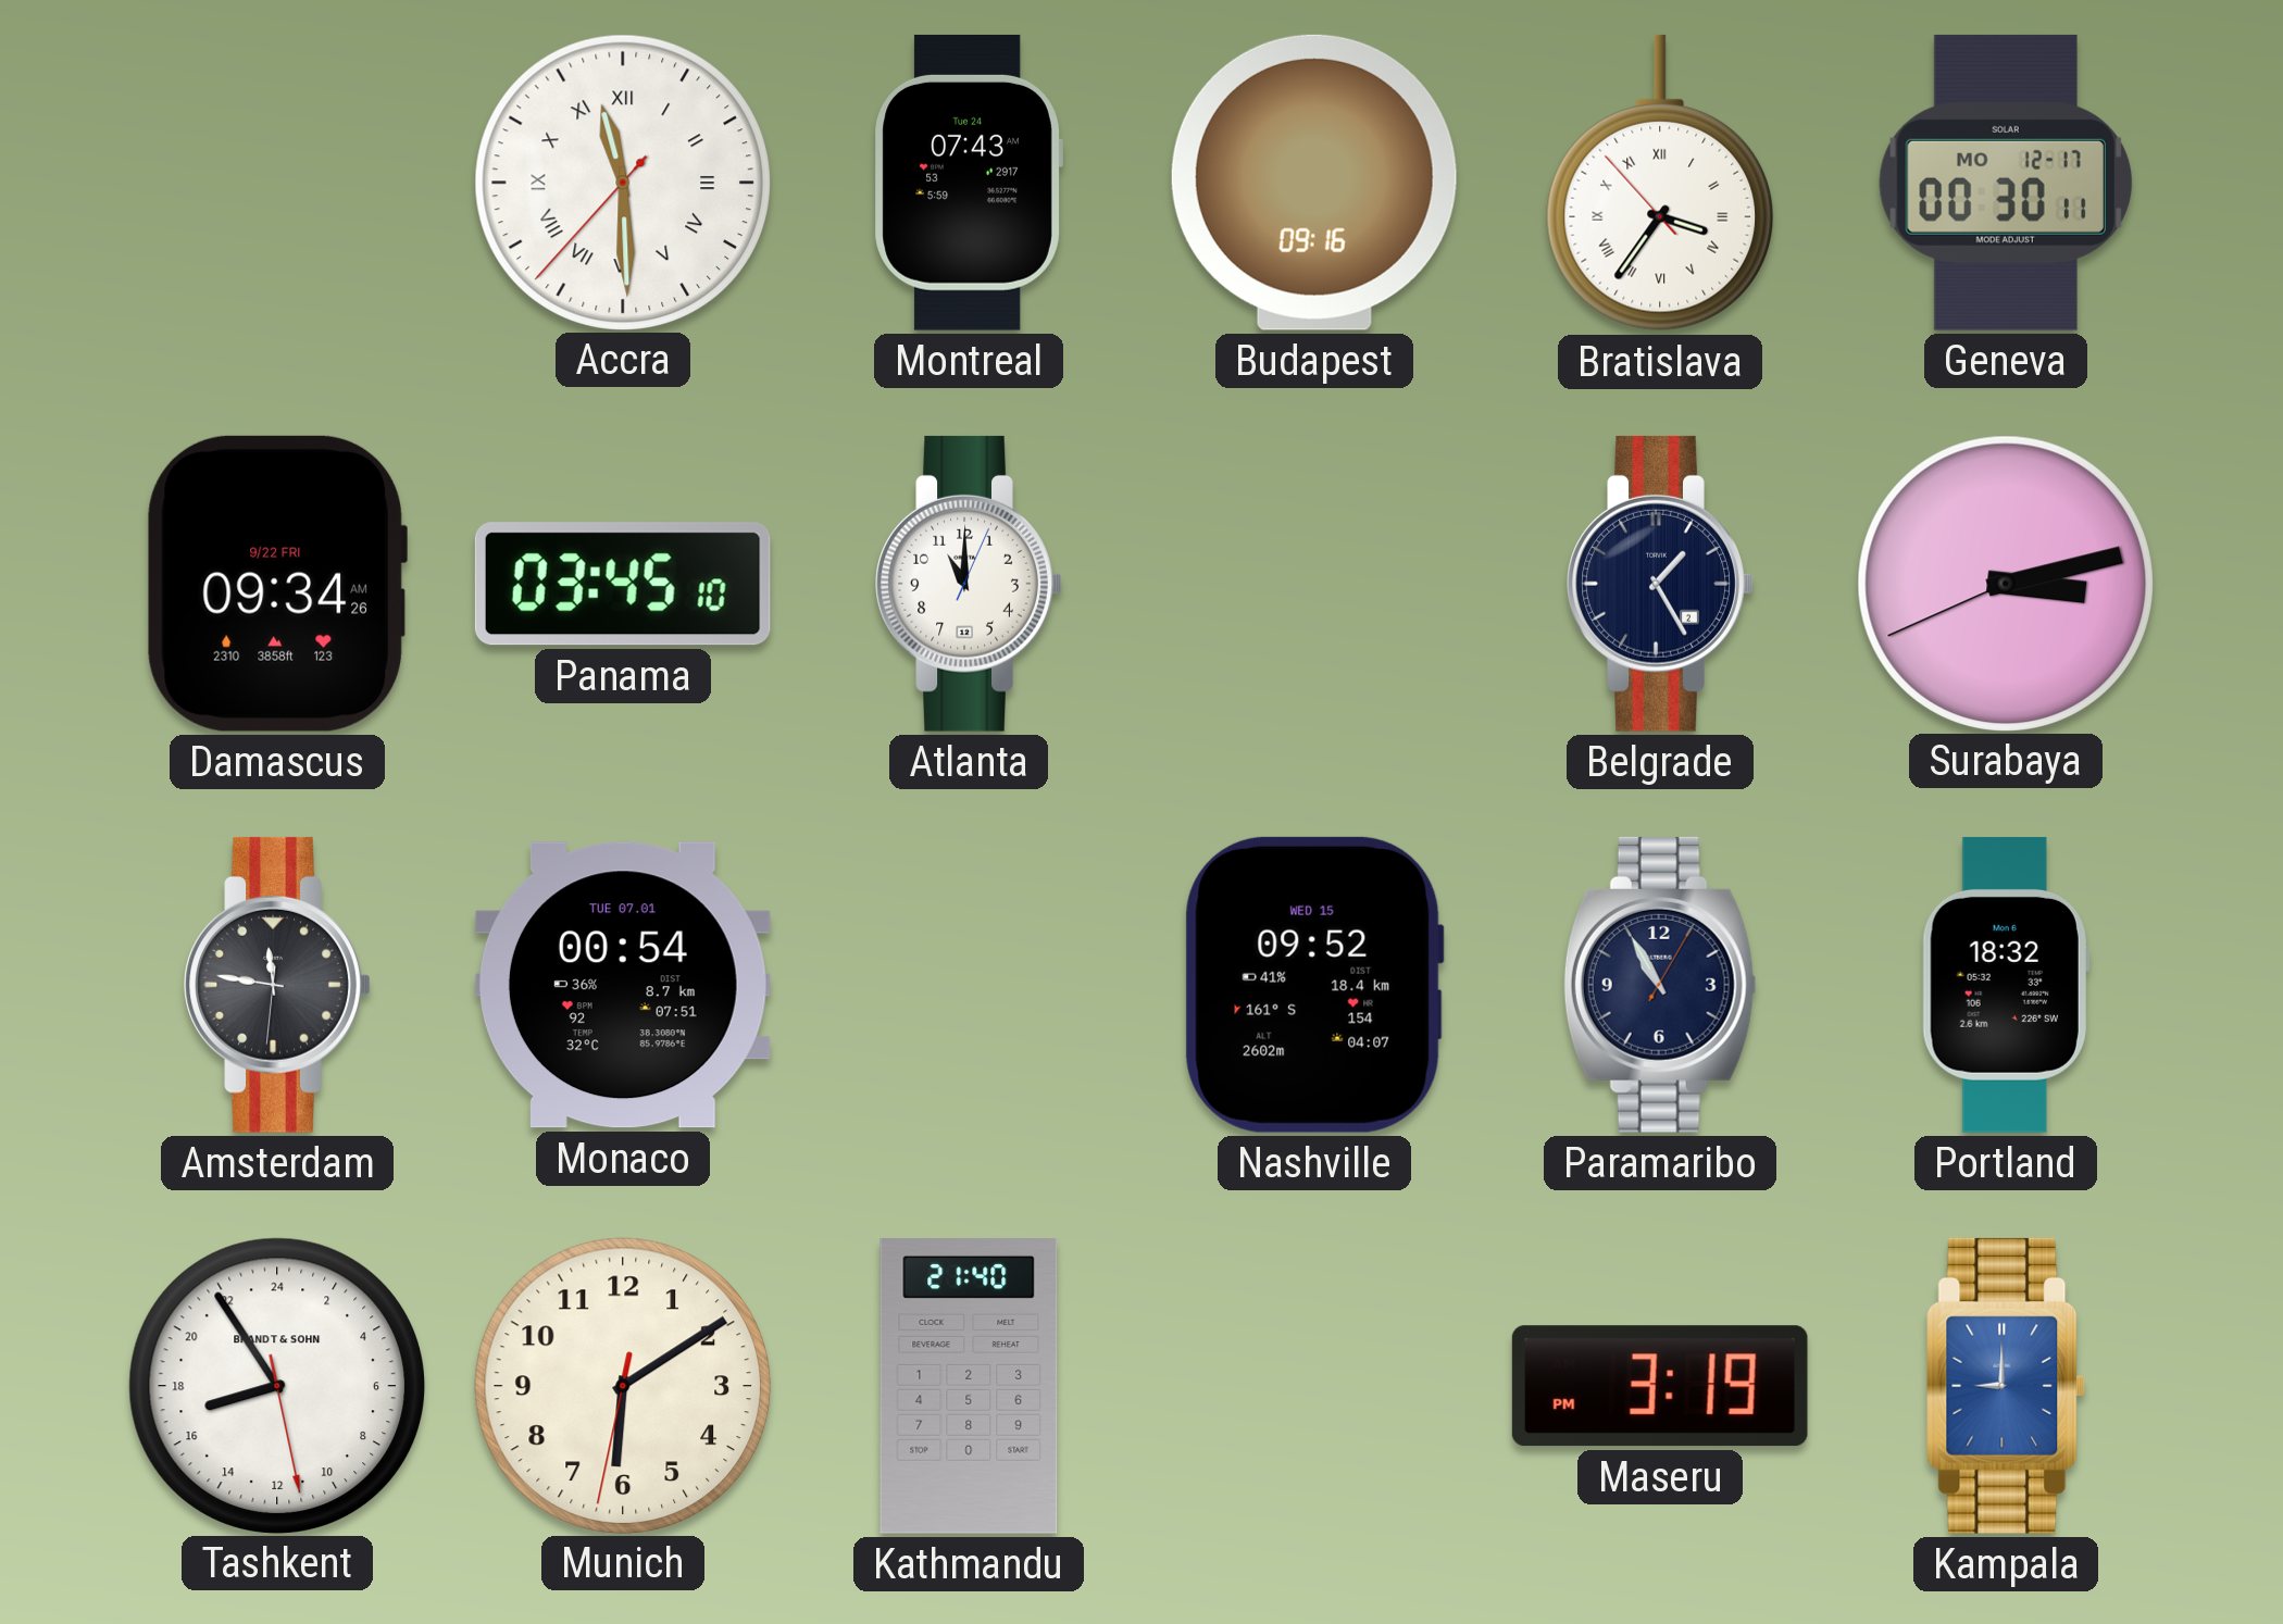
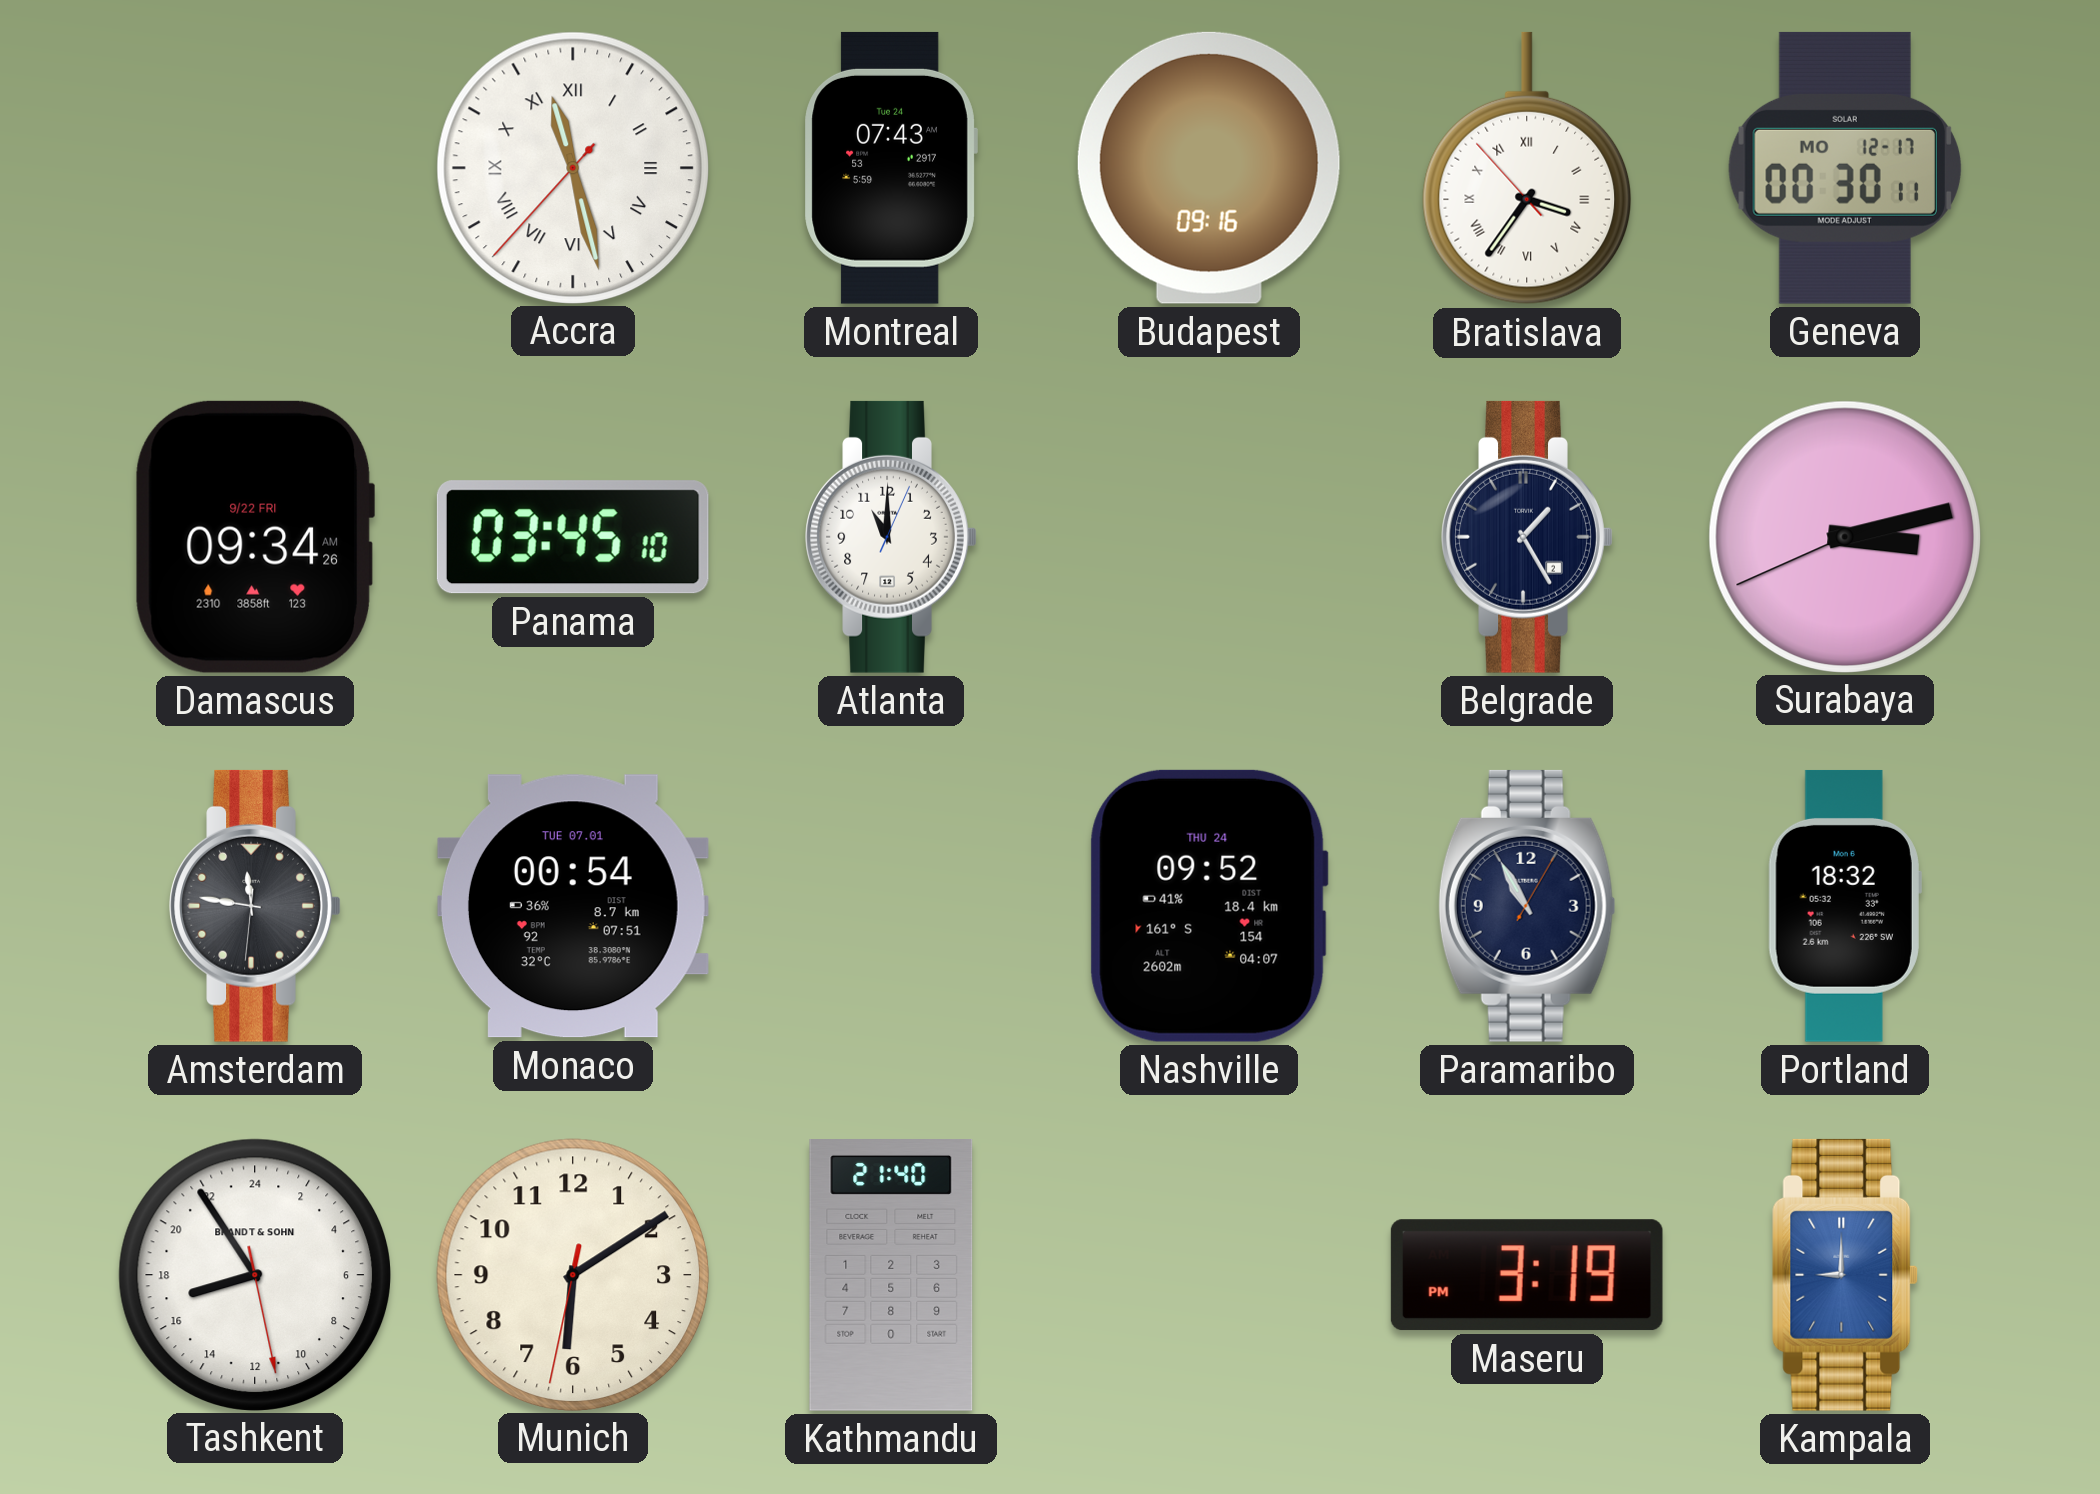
Accra: 11:29 -> 11:27
Nashville date: WED 15 -> THU 24
